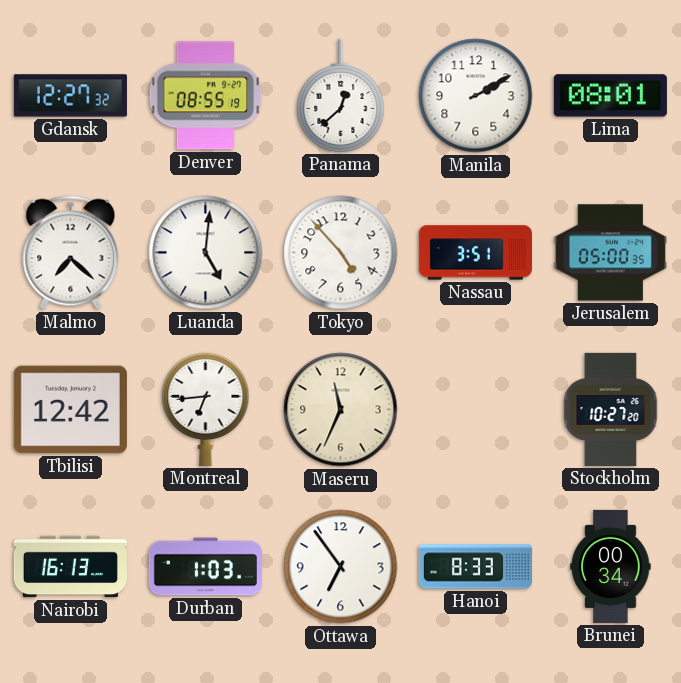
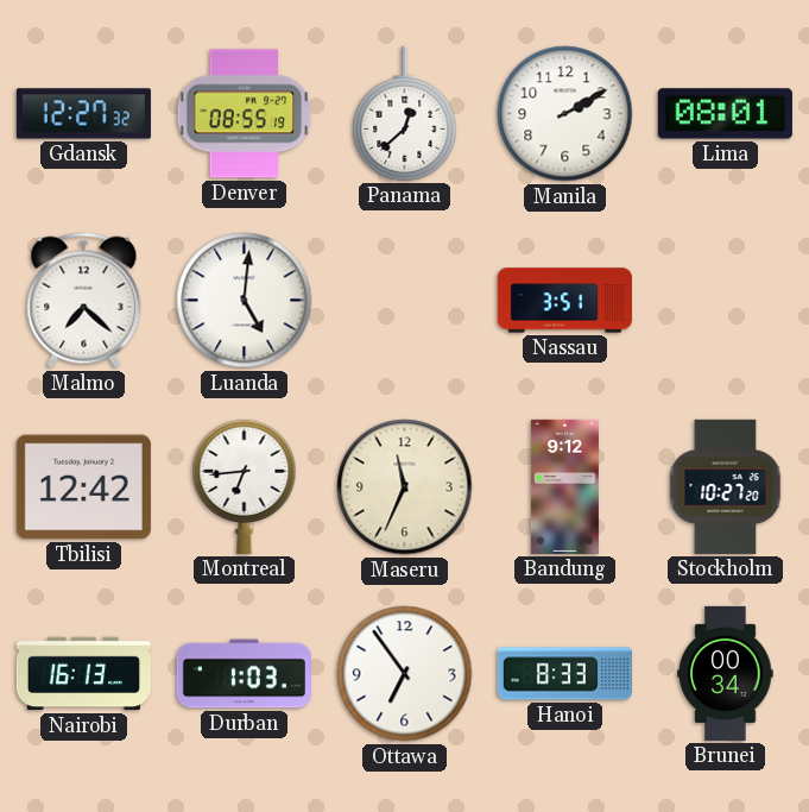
Tokyo: 4:53 -> none
Jerusalem: 05:00 -> none
Bandung: none -> 9:12
